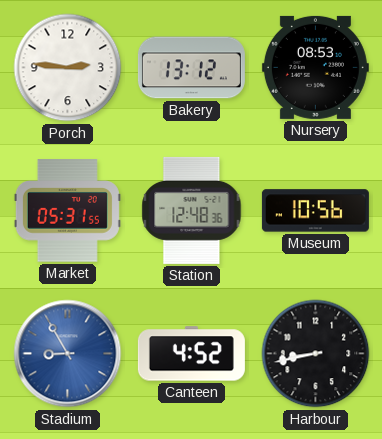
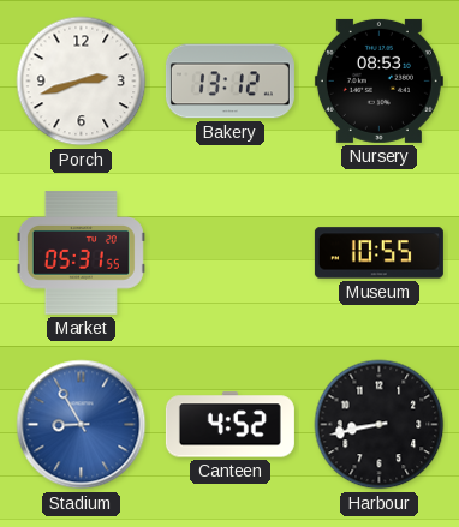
Porch: 2:46 -> 2:42
Station: 12:48 -> none
Museum: 10:56 -> 10:55
